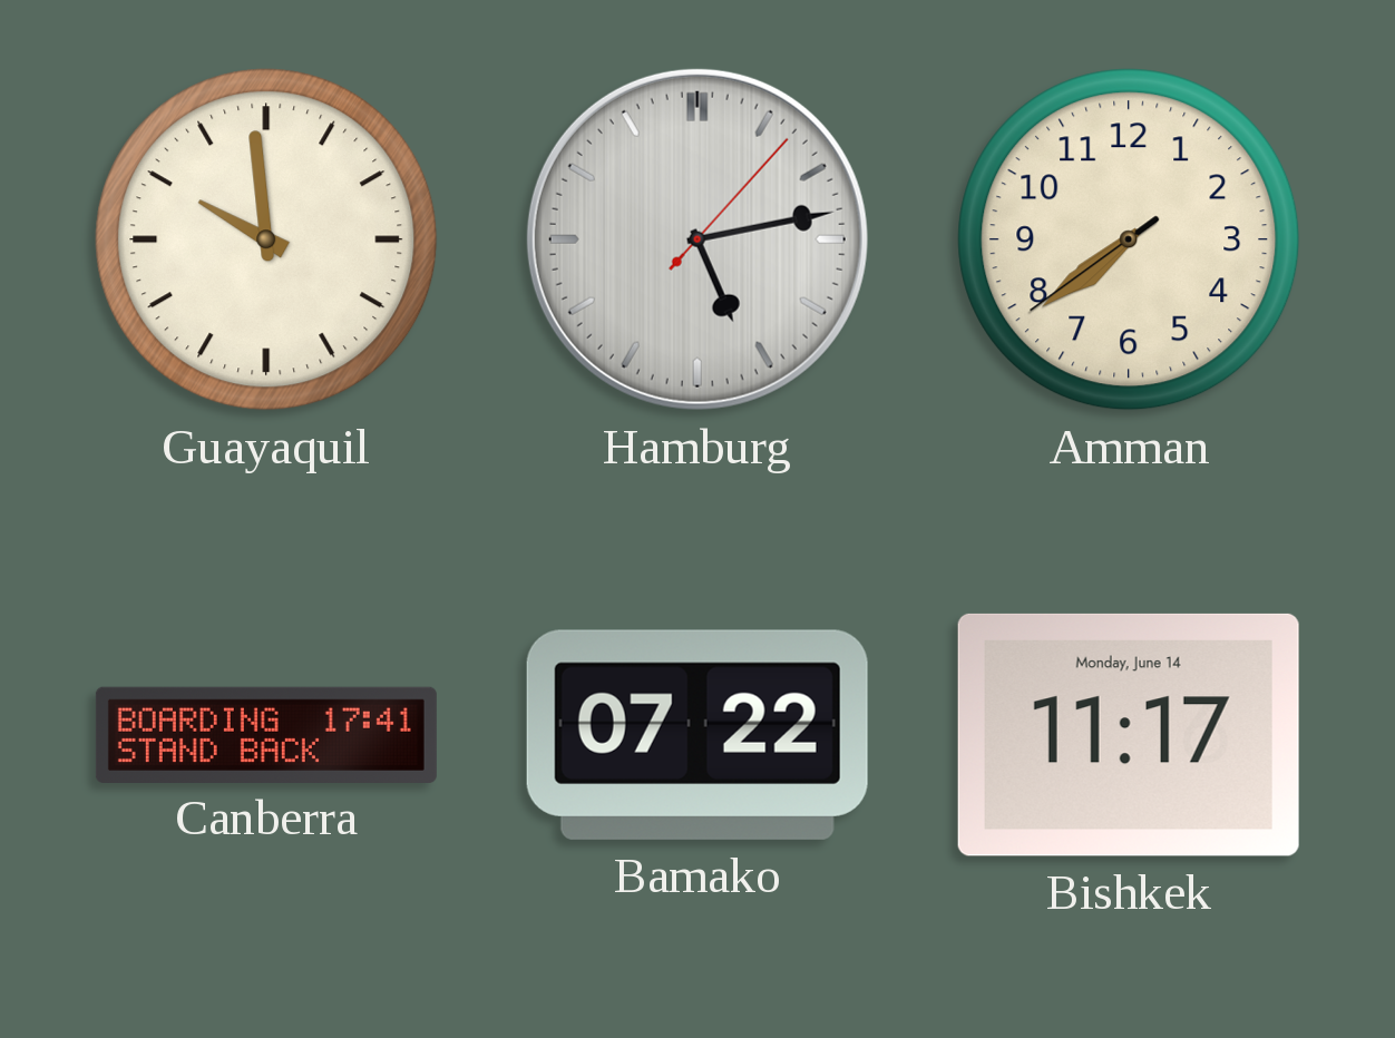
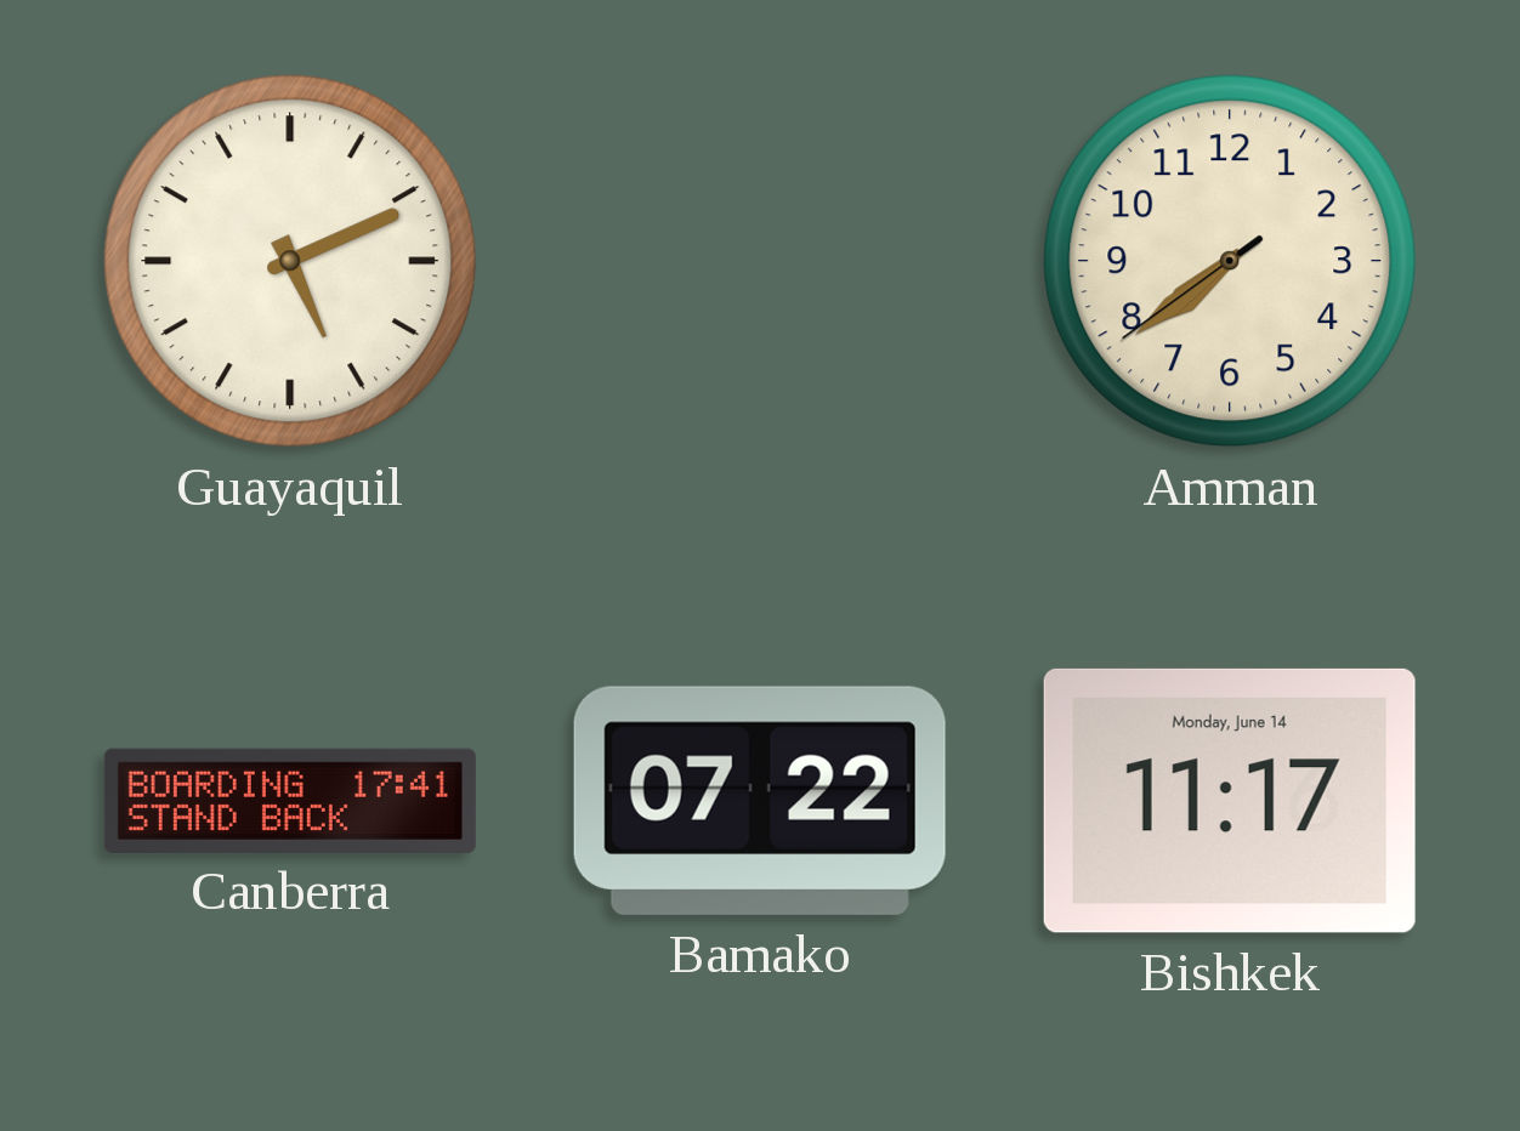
Guayaquil: 9:59 -> 5:11
Hamburg: 5:13 -> none
